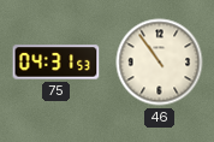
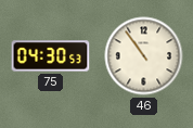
75: 04:31 -> 04:30
